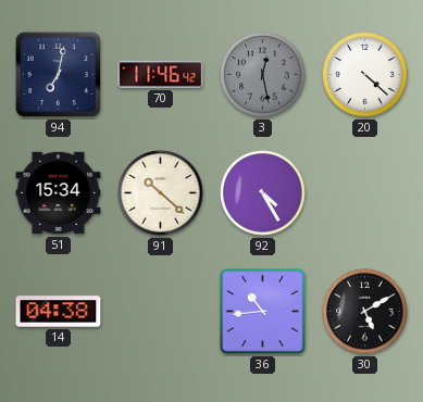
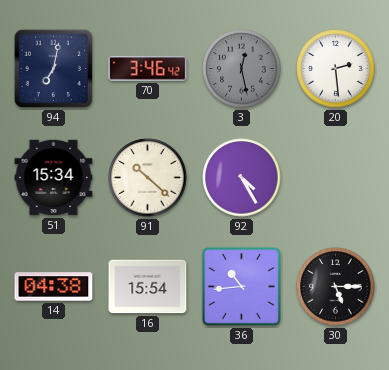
70: 11:46 -> 3:46
20: 4:22 -> 2:29
16: none -> 15:54
30: 5:10 -> 5:15
